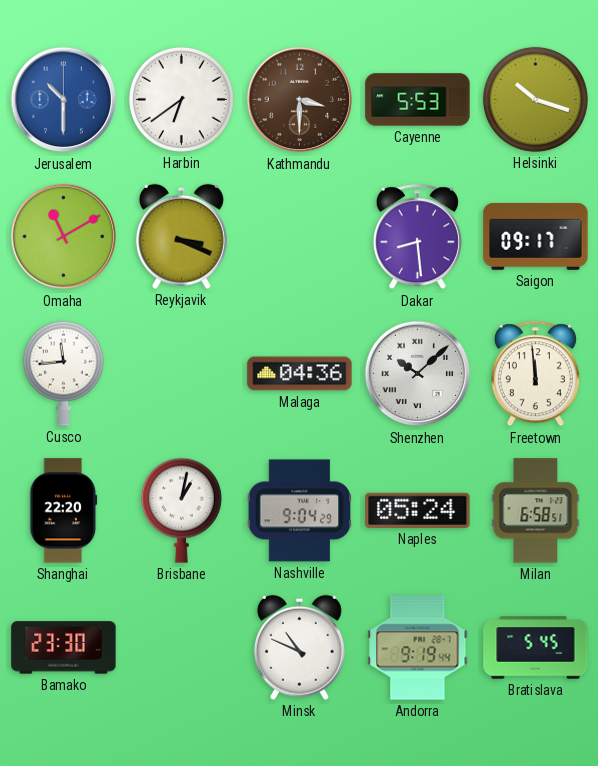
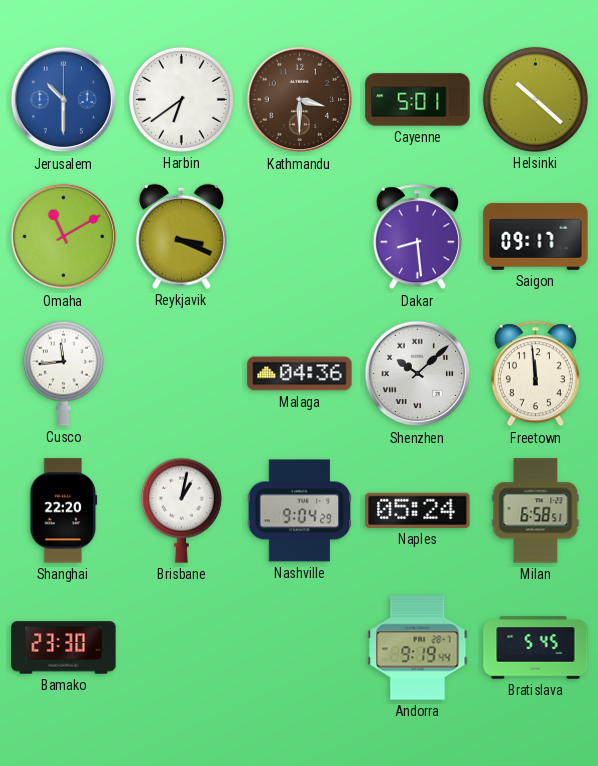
Cayenne: 5:53 -> 5:01
Helsinki: 10:18 -> 10:22
Minsk: 10:49 -> none
